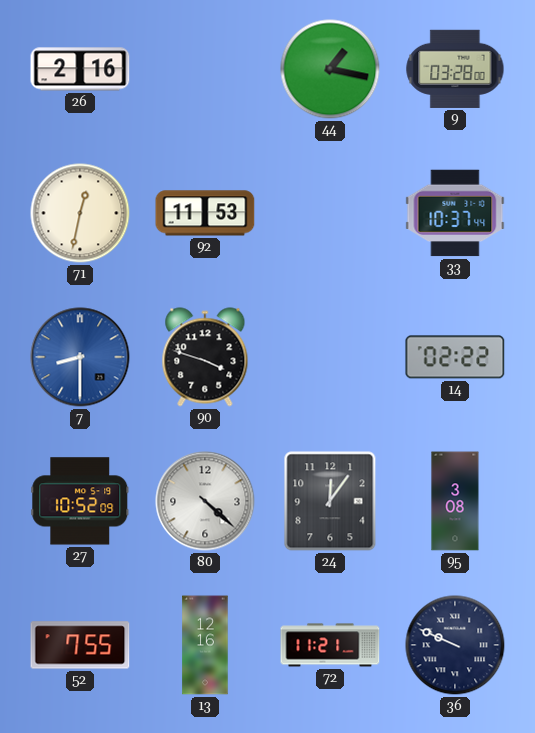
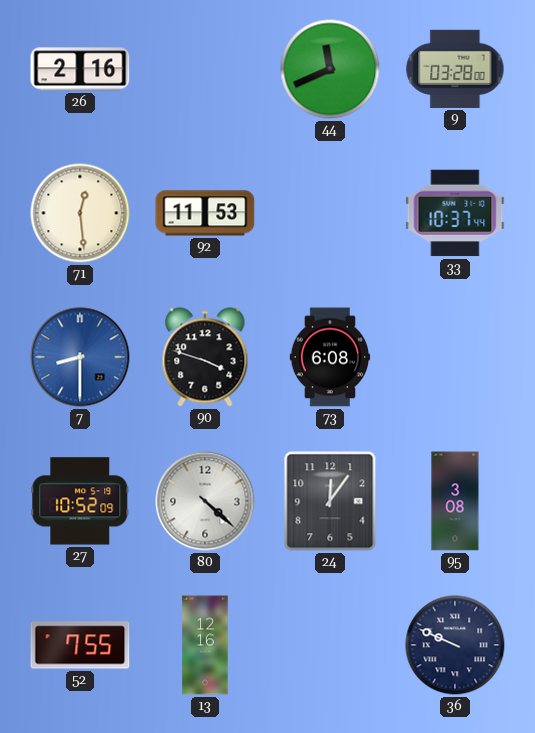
44: 1:17 -> 11:41
71: 12:32 -> 12:29
73: none -> 6:08
14: 02:22 -> none
72: 11:21 -> none
